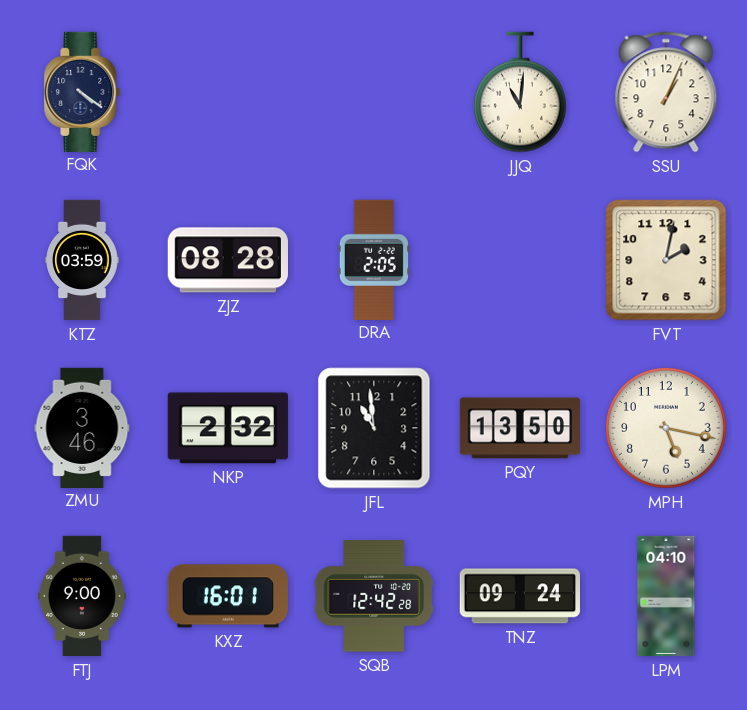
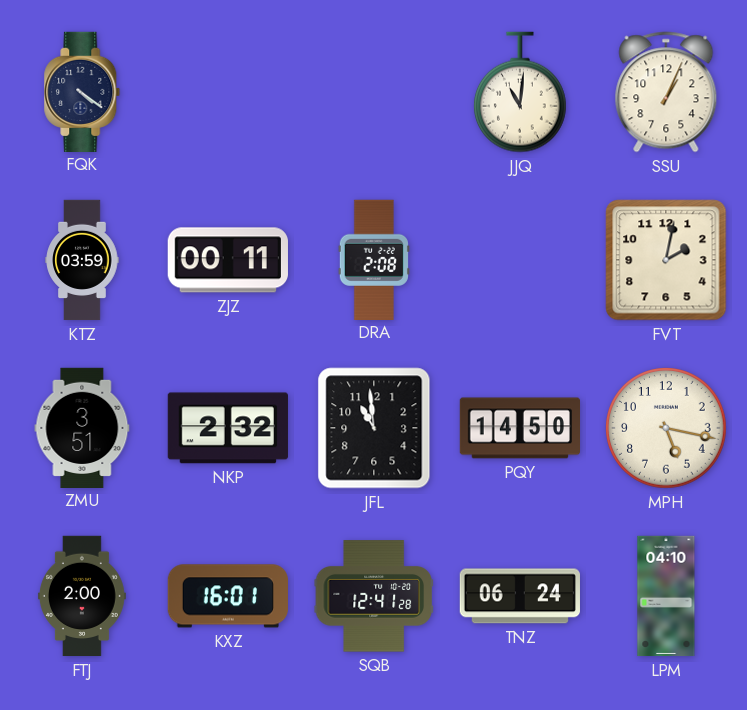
ZJZ: 08:28 -> 00:11
DRA: 2:05 -> 2:08
ZMU: 3:46 -> 3:51
PQY: 13:50 -> 14:50
FTJ: 9:00 -> 2:00
SQB: 12:42 -> 12:41
TNZ: 09:24 -> 06:24
